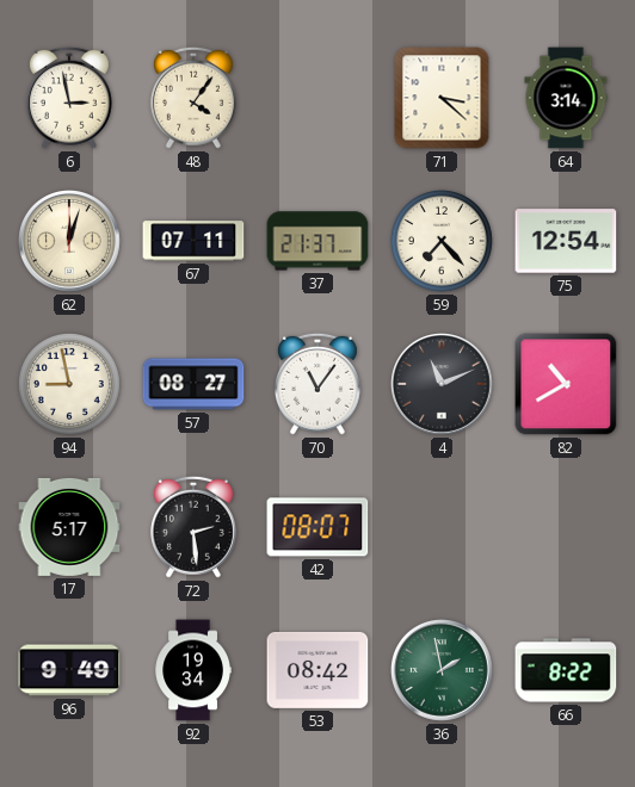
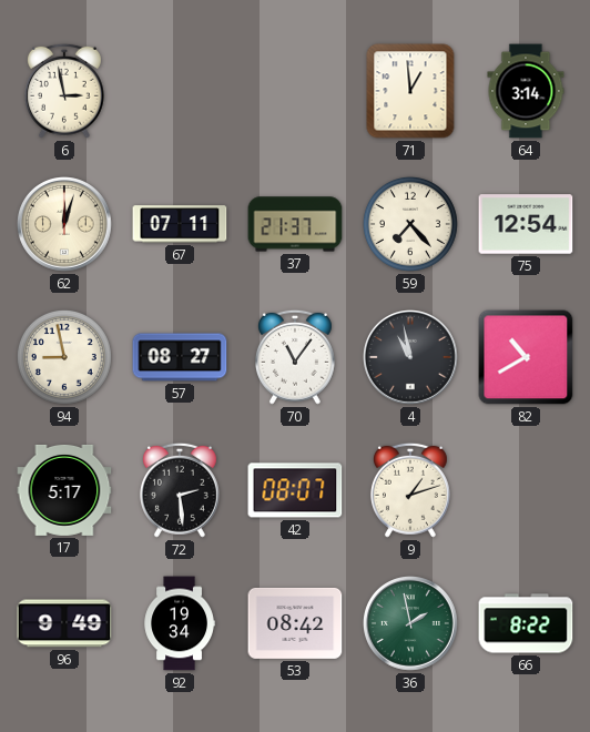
48: 4:06 -> none
71: 3:22 -> 12:59
4: 11:11 -> 10:58
9: none -> 1:12
